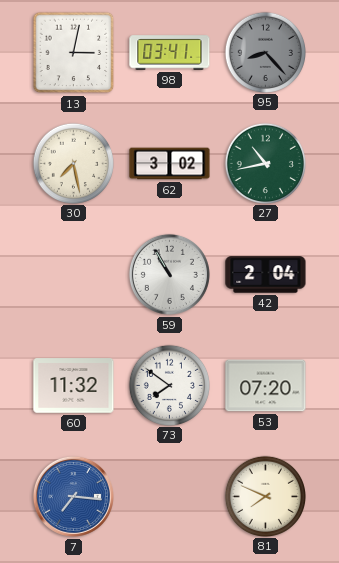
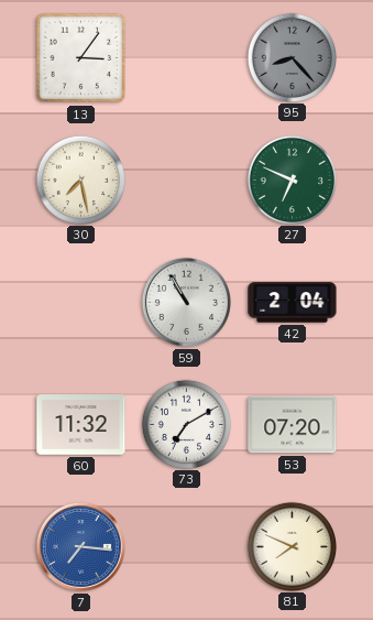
13: 3:02 -> 3:06
98: 03:41 -> none
62: 3:02 -> none
27: 10:43 -> 6:49
73: 7:51 -> 7:10
